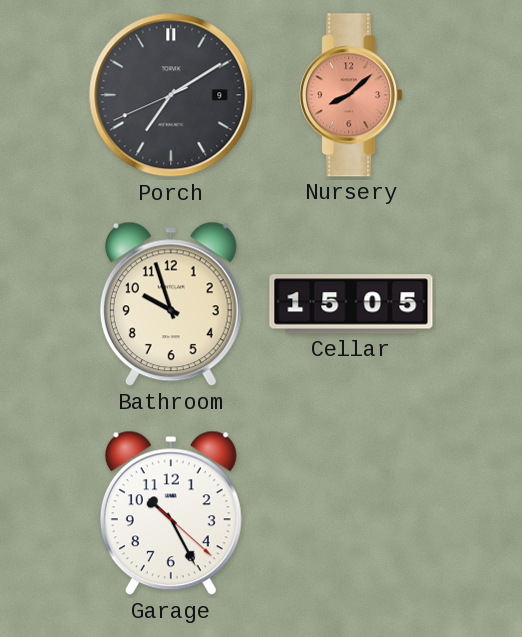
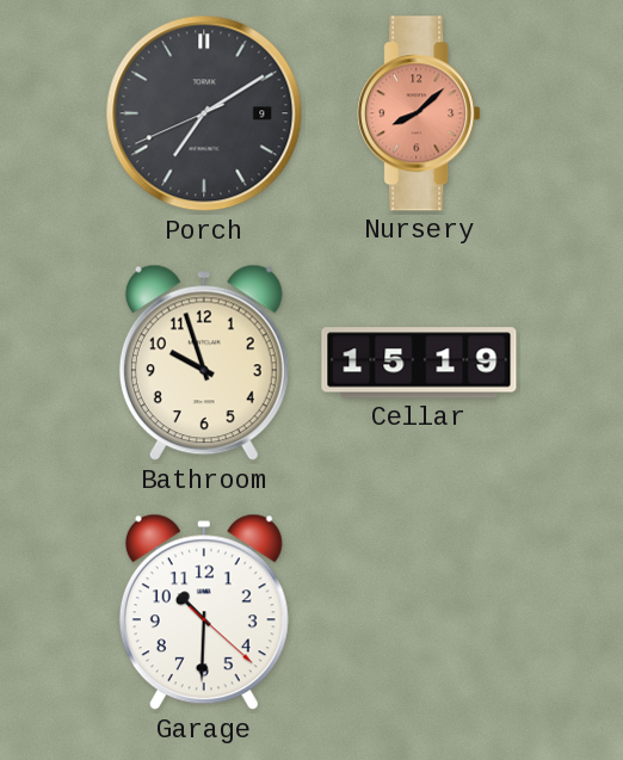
Cellar: 15:05 -> 15:19
Garage: 10:25 -> 10:30
